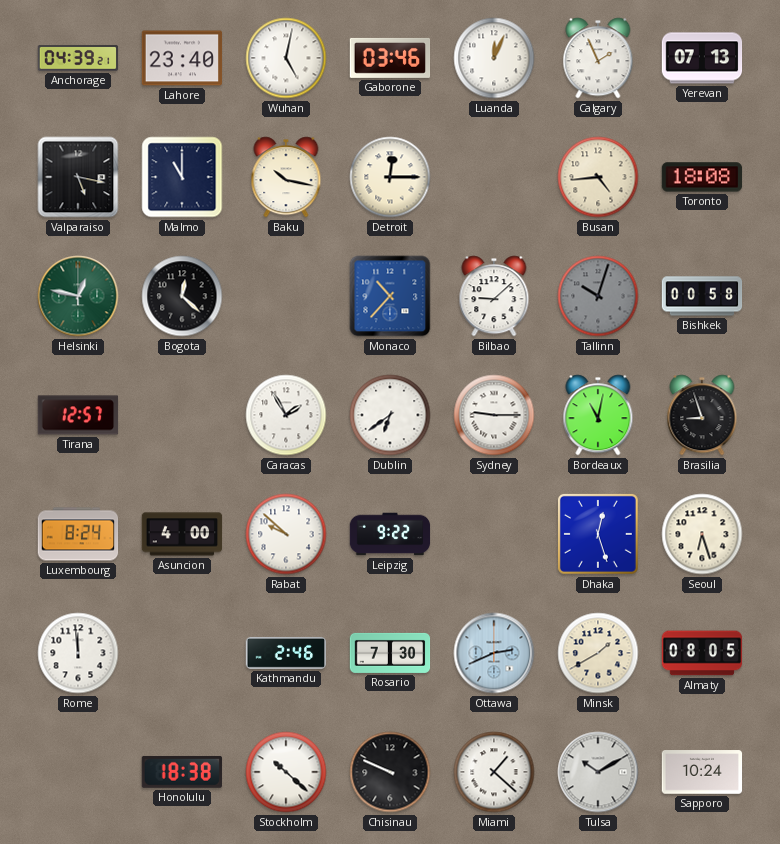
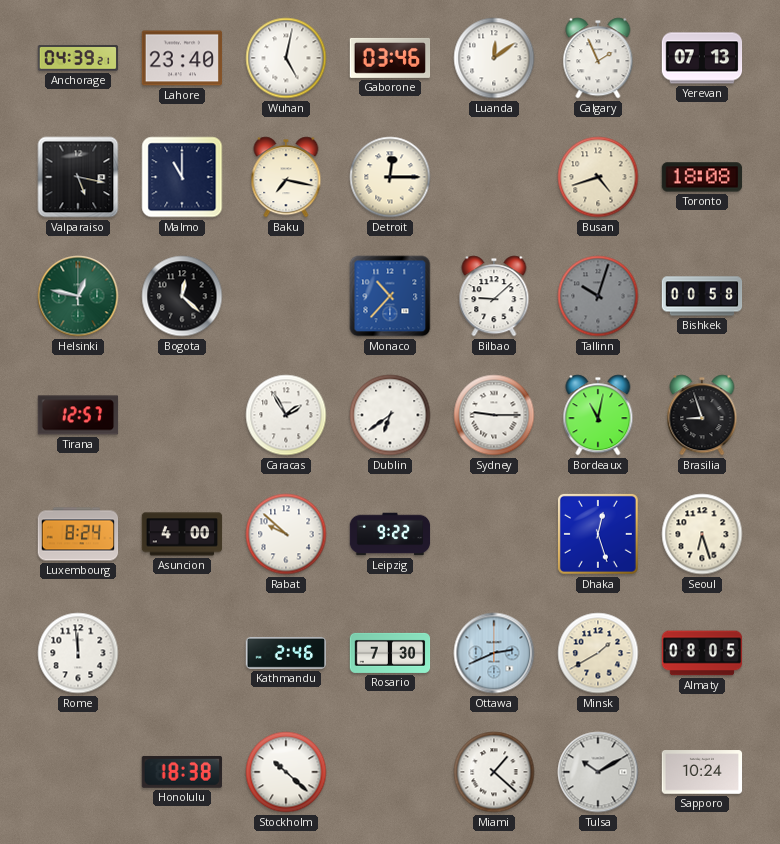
Luanda: 12:04 -> 12:09
Baku: 10:17 -> 7:17
Busan: 4:44 -> 4:42
Chisinau: 9:49 -> none
